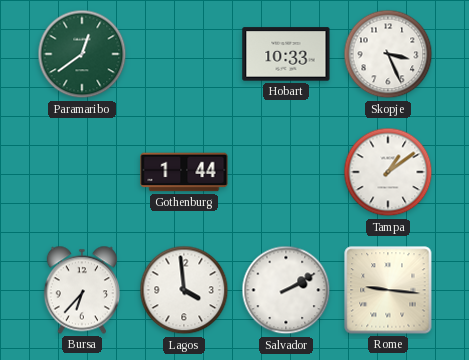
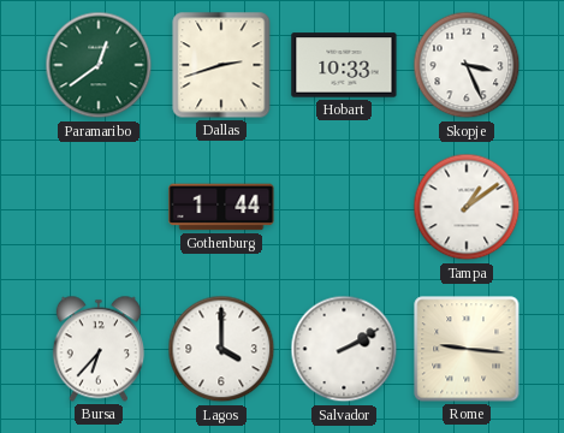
Dallas: none -> 2:42
Lagos: 3:59 -> 4:00
